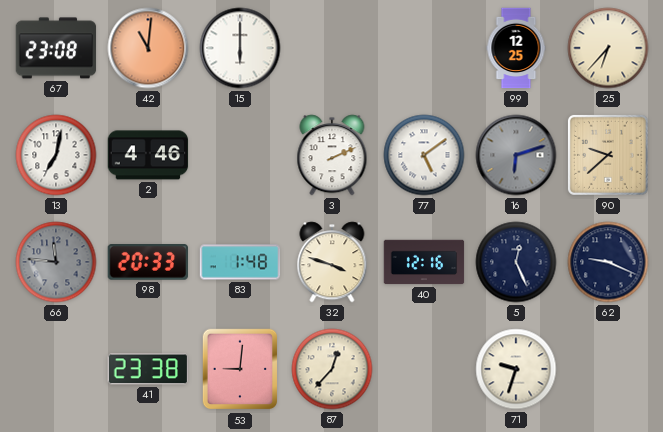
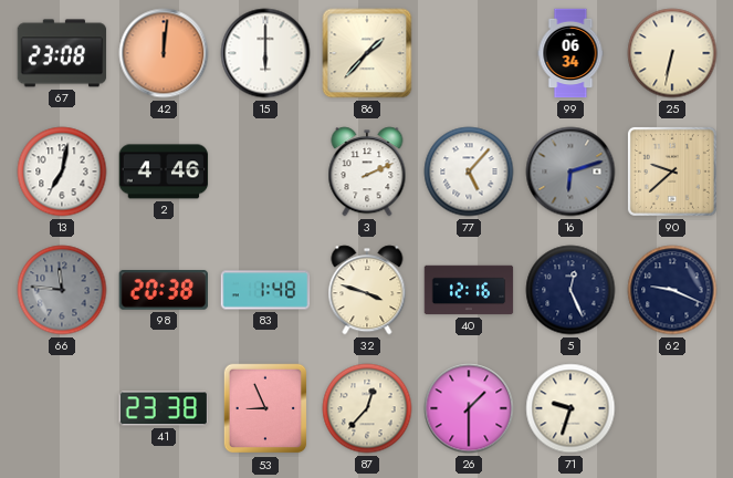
42: 11:01 -> 12:01
86: none -> 1:37
99: 12:25 -> 06:34
25: 6:37 -> 6:32
77: 5:09 -> 5:07
98: 20:33 -> 20:38
53: 9:01 -> 8:56
26: none -> 1:30
